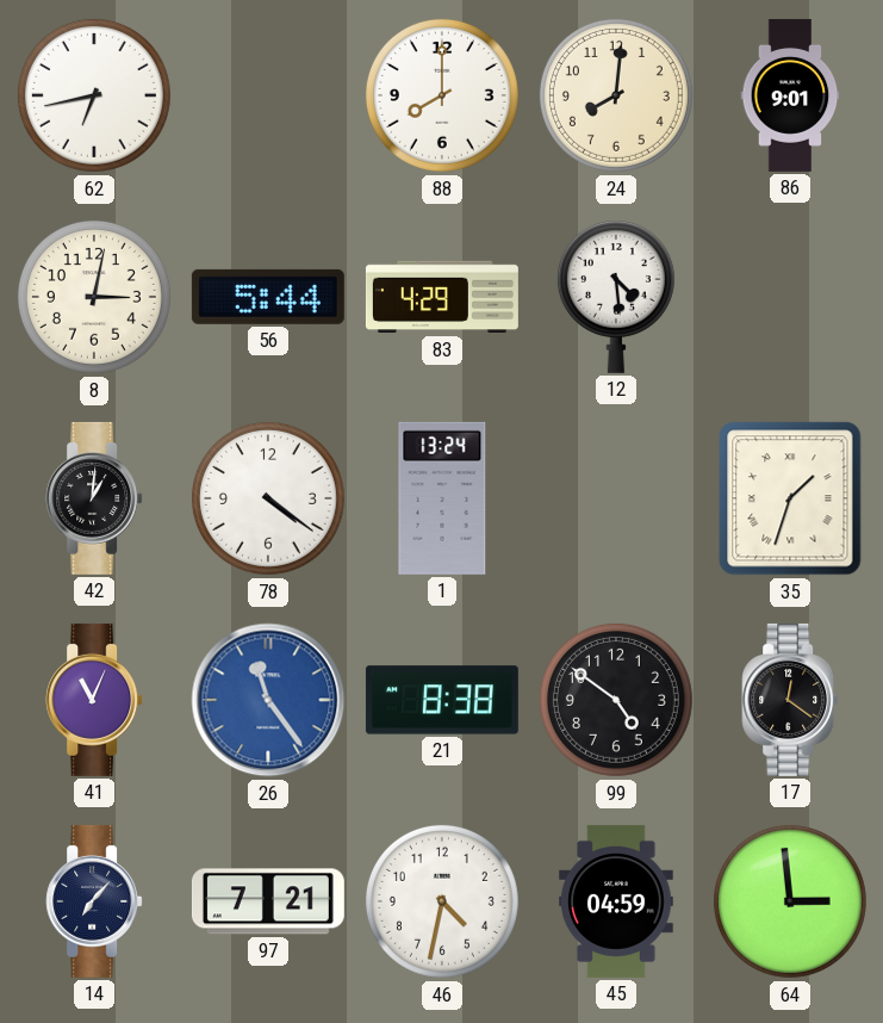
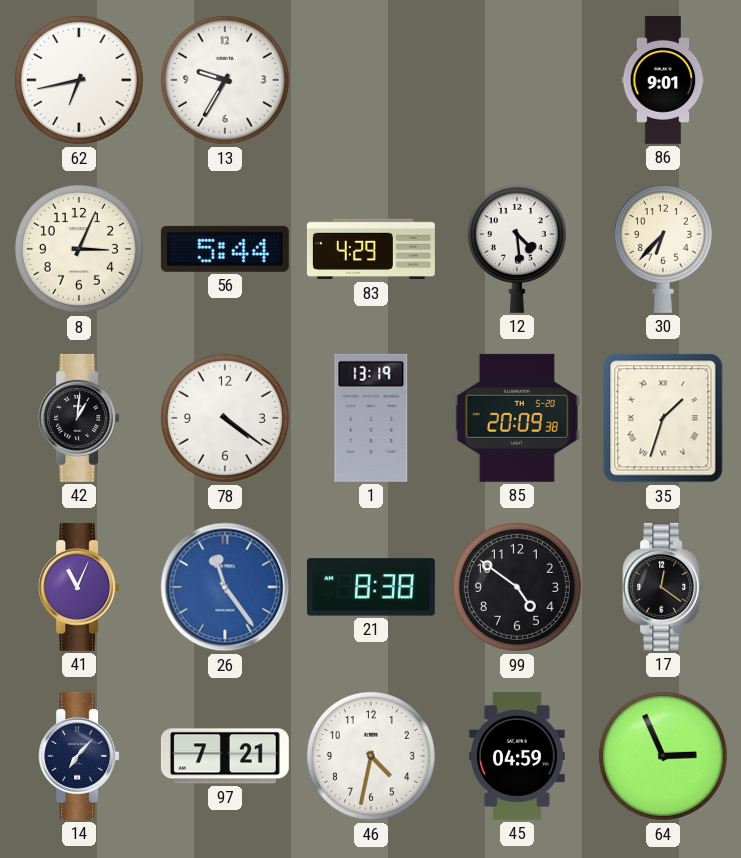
13: none -> 9:35
88: 8:00 -> none
24: 8:01 -> none
8: 3:02 -> 3:04
30: none -> 6:37
1: 13:24 -> 13:19
85: none -> 20:09
64: 2:59 -> 2:56
